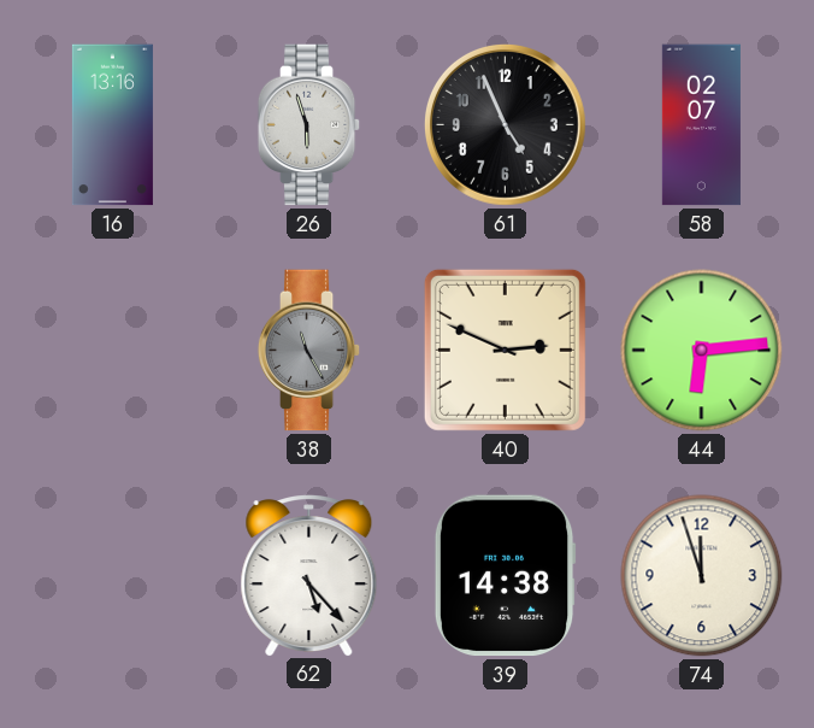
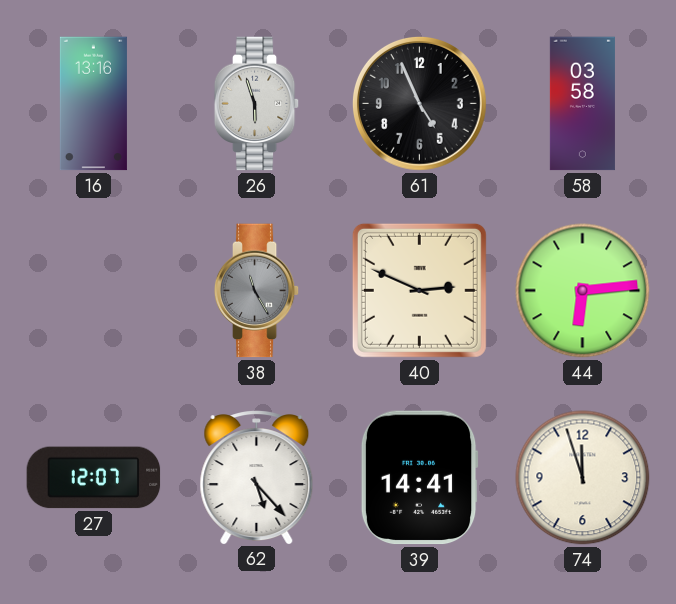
58: 02:07 -> 03:58
27: none -> 12:07
39: 14:38 -> 14:41
